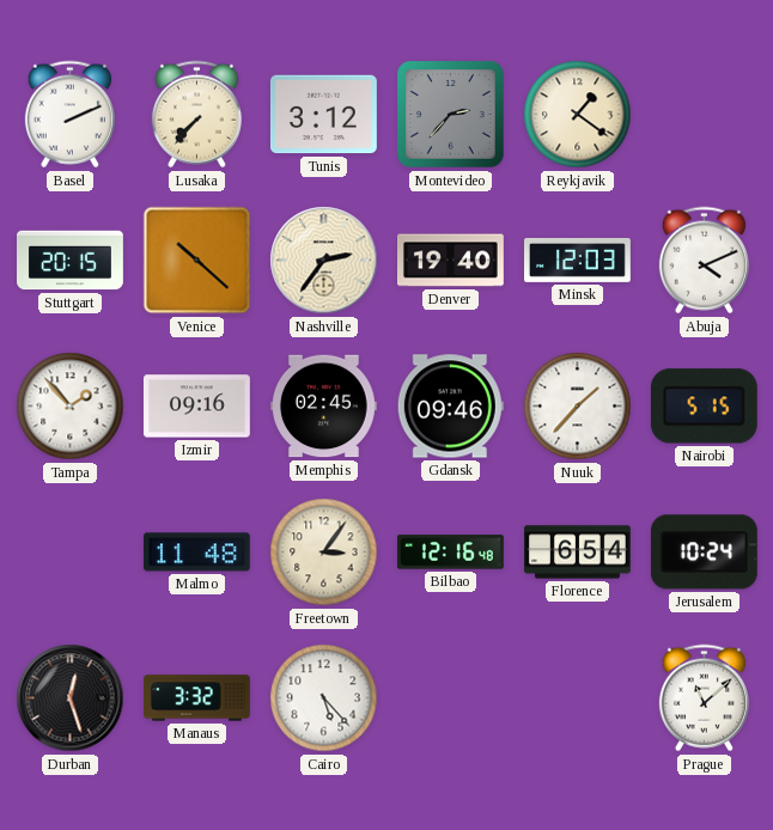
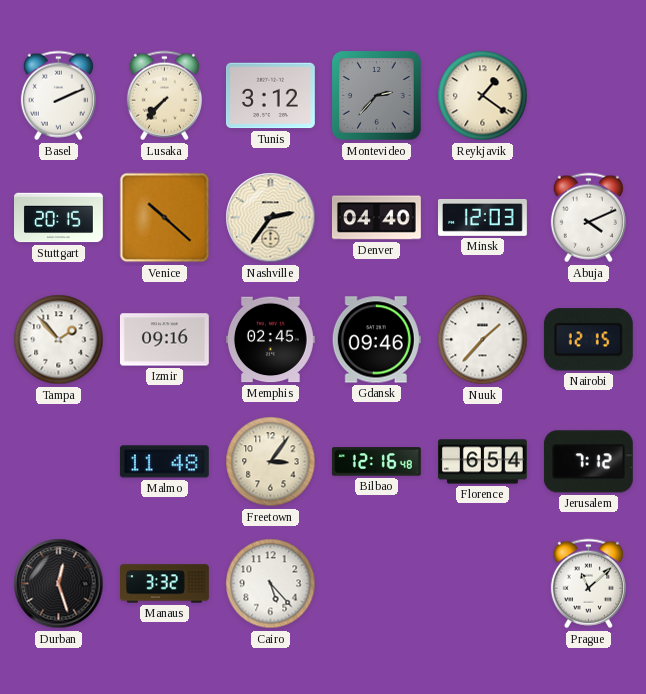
Denver: 19:40 -> 04:40
Nairobi: 5:15 -> 12:15
Jerusalem: 10:24 -> 7:12
